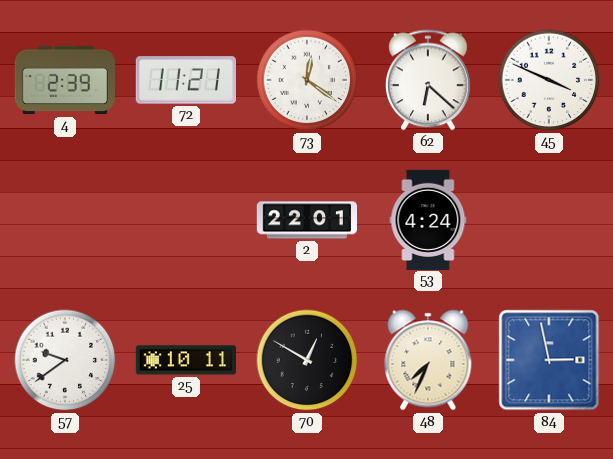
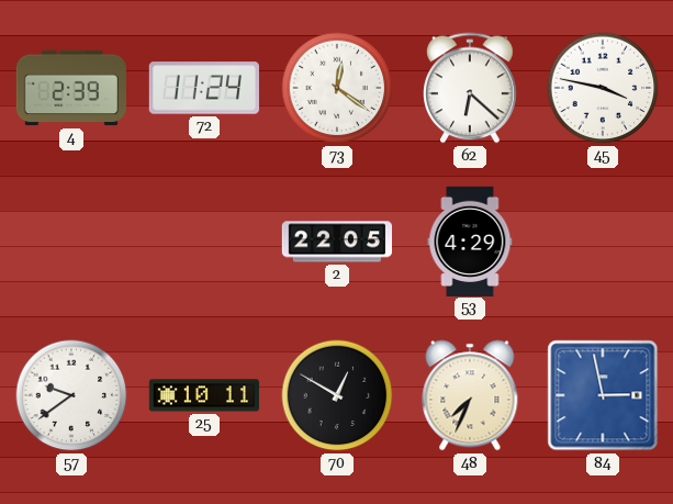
72: 11:21 -> 11:24
45: 3:49 -> 3:47
2: 22:01 -> 22:05
53: 4:24 -> 4:29
